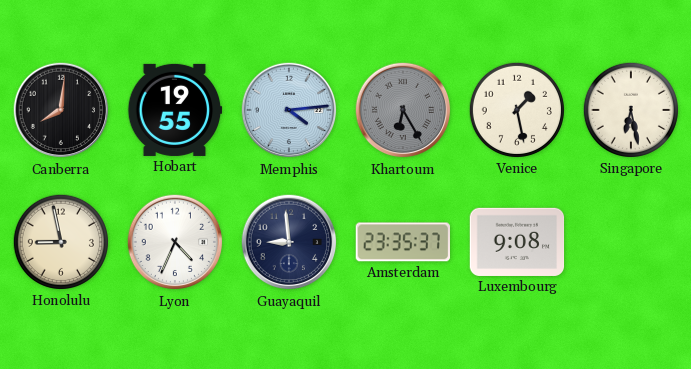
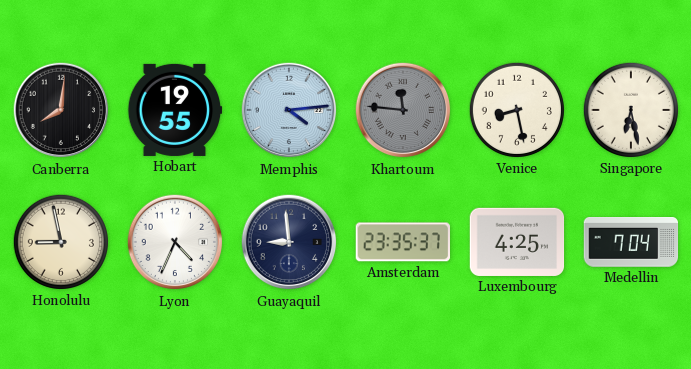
Khartoum: 6:25 -> 11:46
Venice: 1:28 -> 8:28
Luxembourg: 9:08 -> 4:25
Medellin: none -> 7:04
